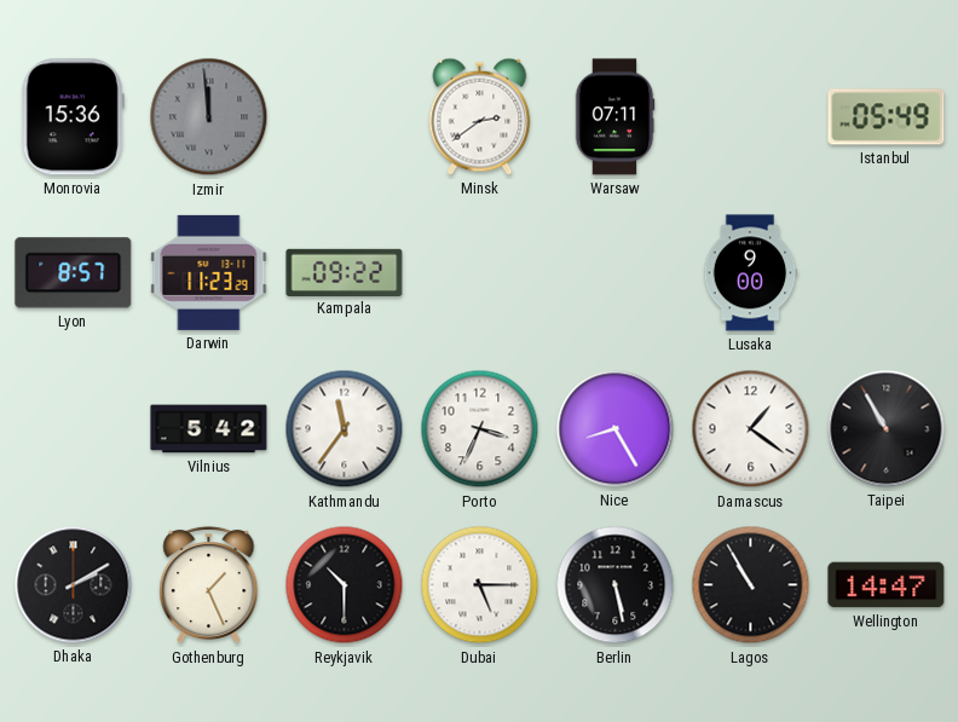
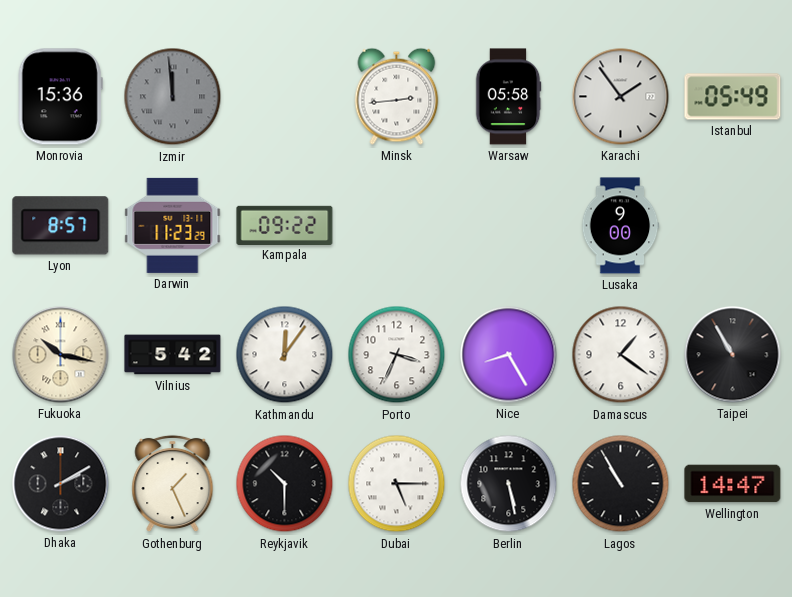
Minsk: 2:39 -> 2:44
Warsaw: 07:11 -> 05:58
Karachi: none -> 1:54
Fukuoka: none -> 10:17
Kathmandu: 11:36 -> 12:06
